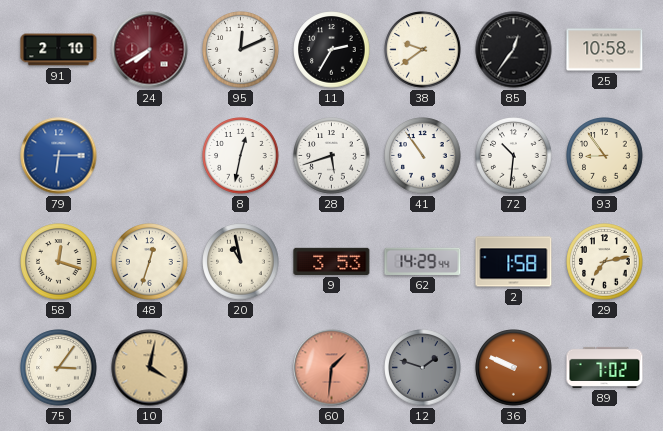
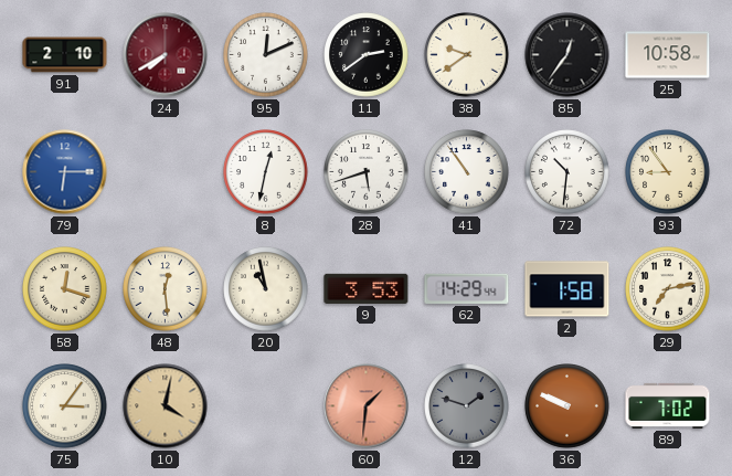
11: 2:35 -> 2:39
48: 12:33 -> 12:29
